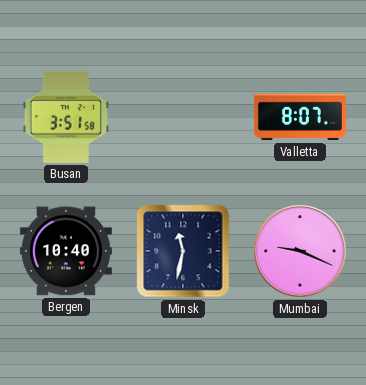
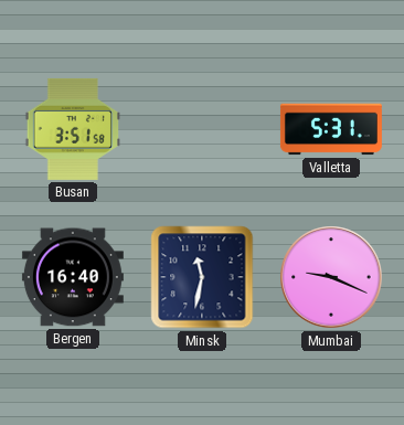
Valletta: 8:07 -> 5:31
Bergen: 10:40 -> 16:40
